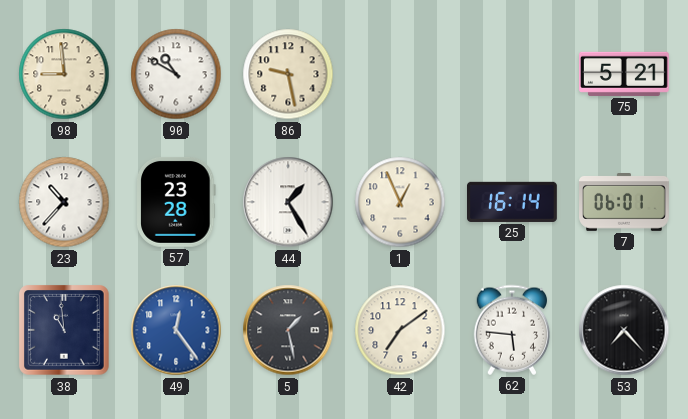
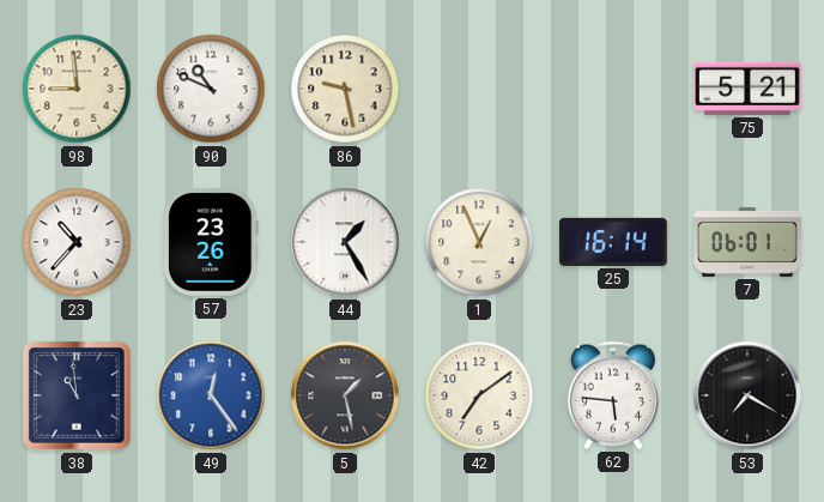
90: 10:50 -> 10:49
57: 23:28 -> 23:26
53: 7:23 -> 7:20
